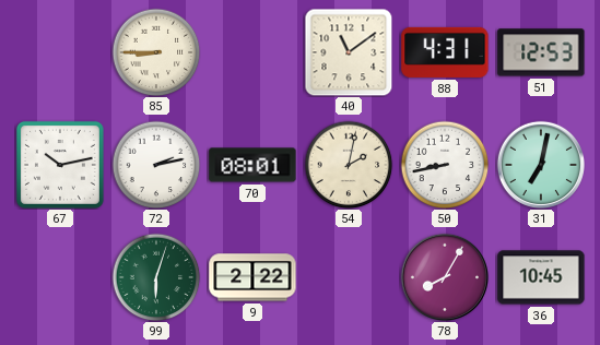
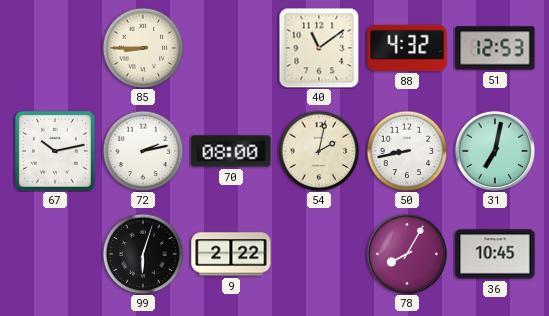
88: 4:31 -> 4:32
70: 08:01 -> 08:00
99 dial: green -> black
